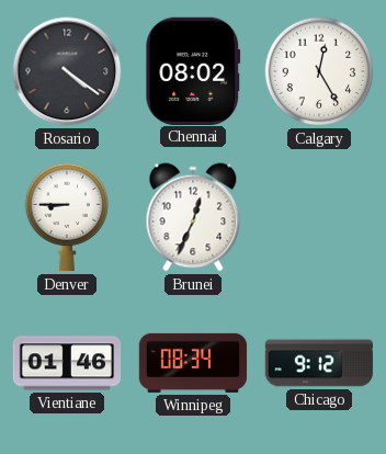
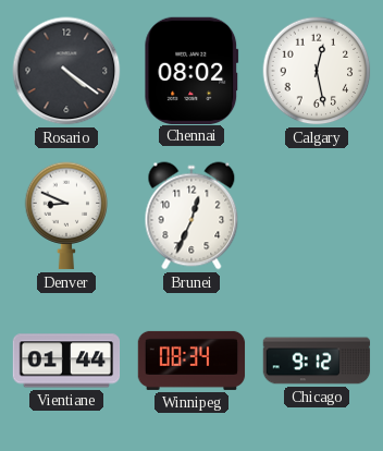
Calgary: 12:25 -> 12:28
Denver: 8:45 -> 8:49
Vientiane: 01:46 -> 01:44
